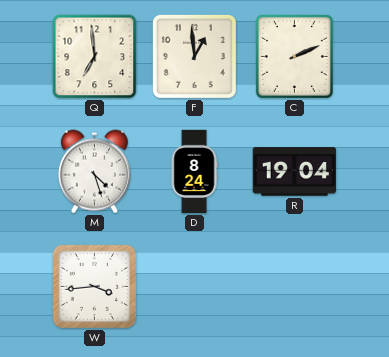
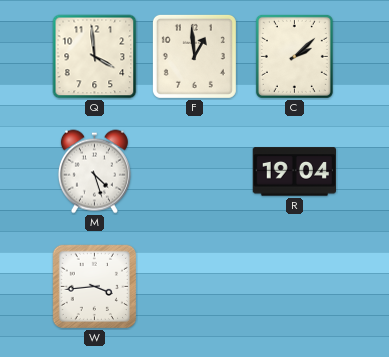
Q: 6:59 -> 3:59
C: 2:11 -> 2:08
D: 8:24 -> none
